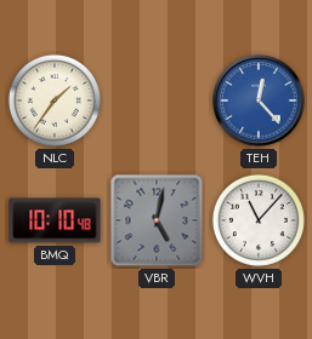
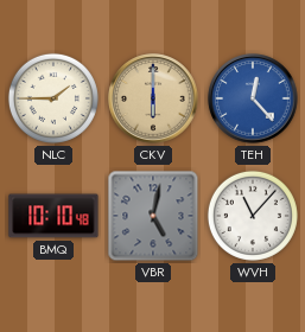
NLC: 1:36 -> 1:45
CKV: none -> 6:00
